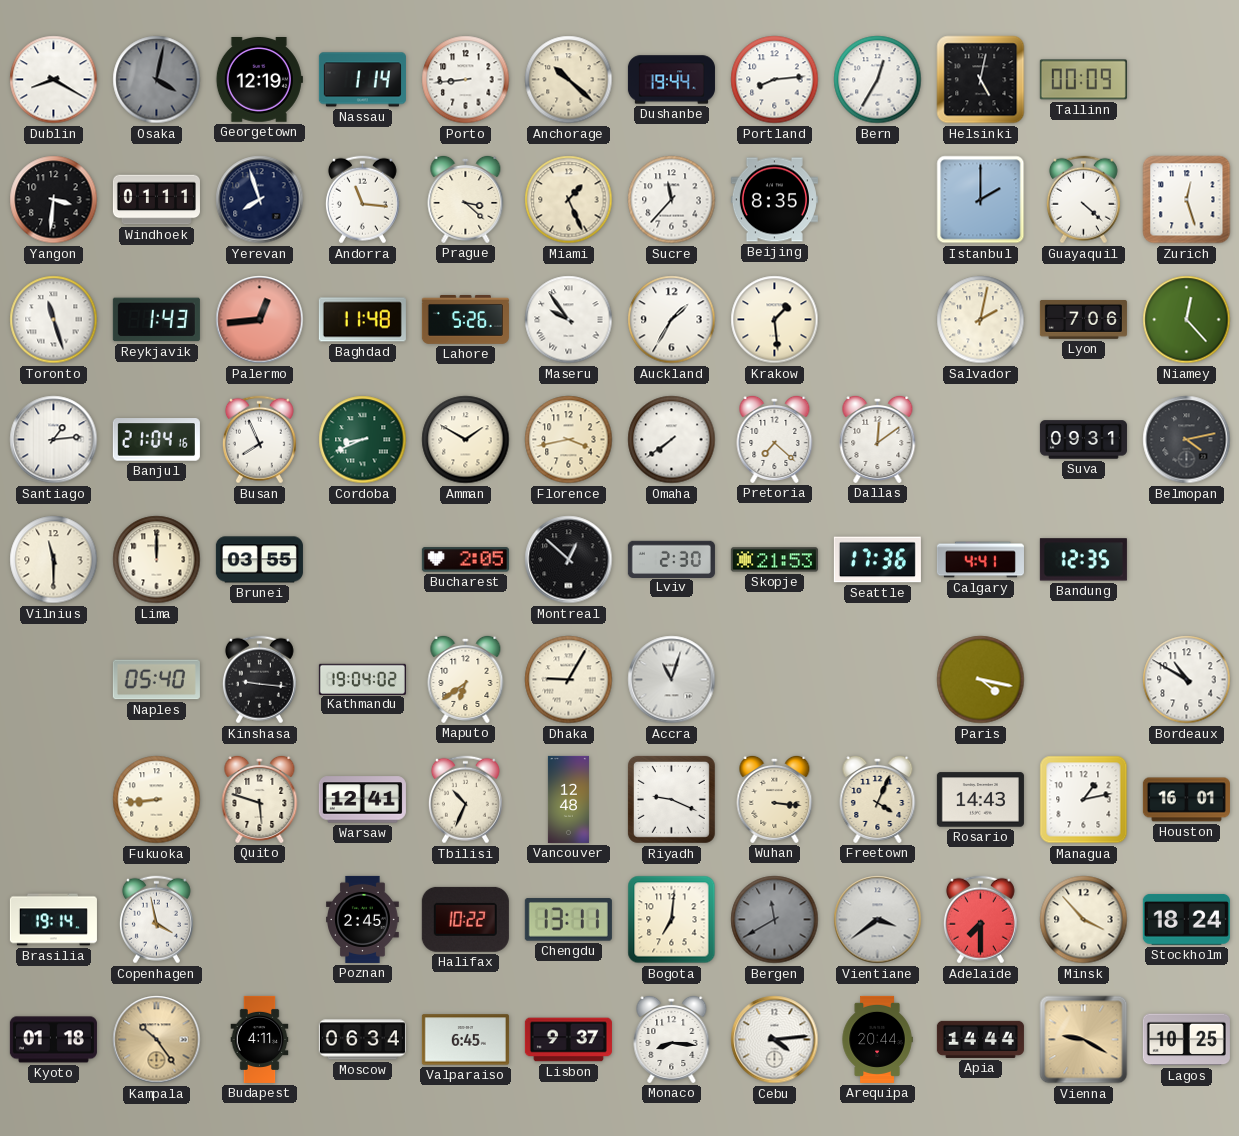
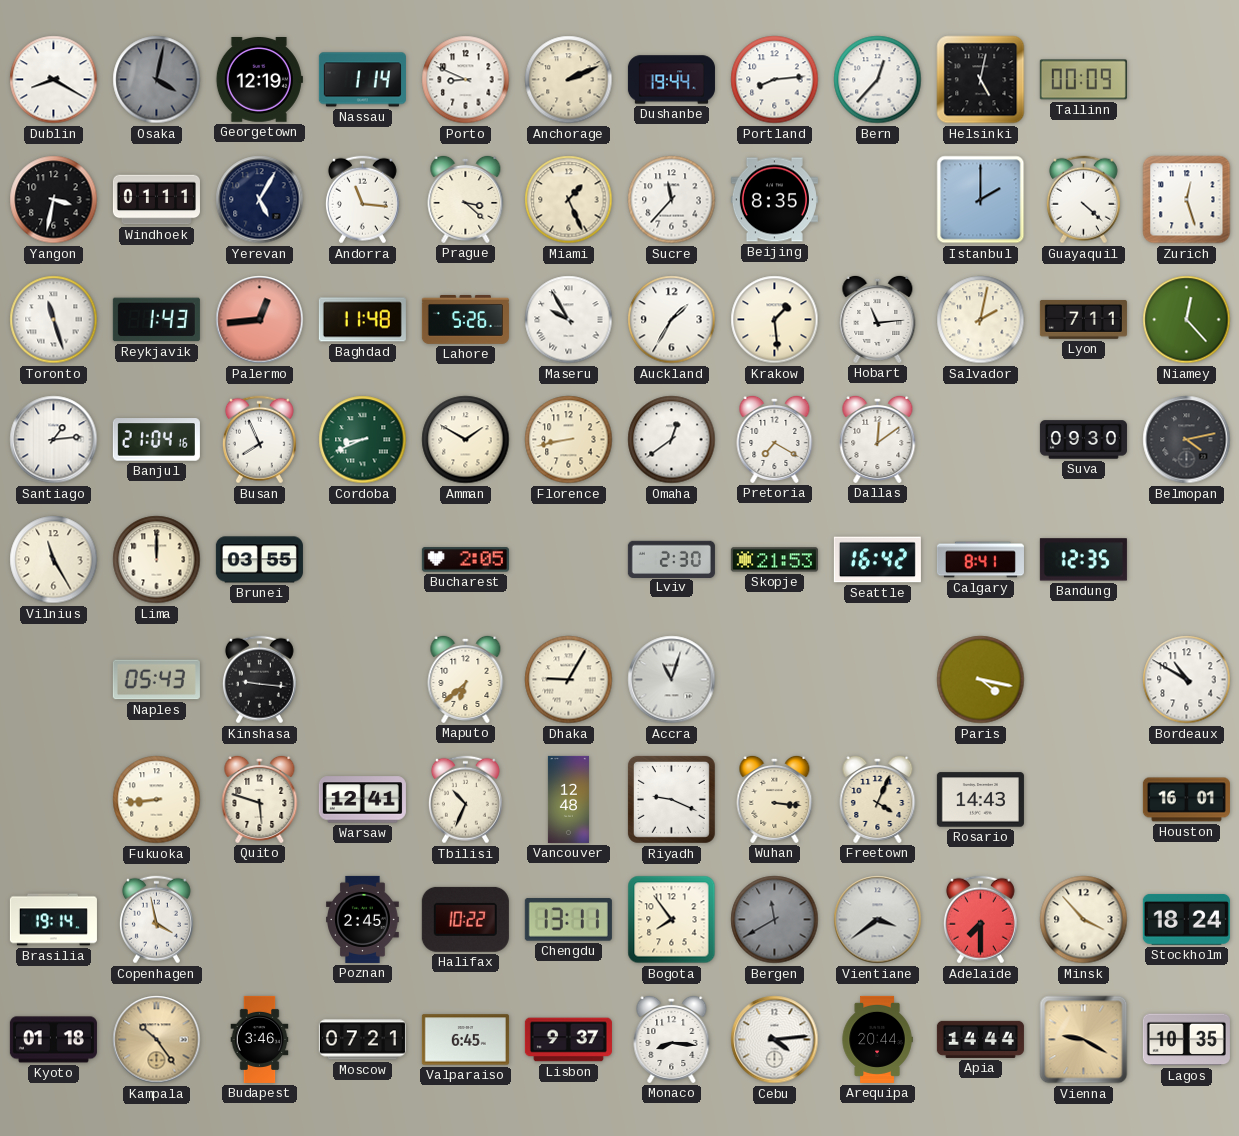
Porto: 8:44 -> 8:49
Anchorage: 10:22 -> 2:11
Bern: 12:35 -> 12:37
Yangon: 3:31 -> 3:32
Yerevan: 7:57 -> 5:05
Maseru: 9:54 -> 9:55
Hobart: none -> 11:14
Lyon: 7:06 -> 7:11
Florence: 3:43 -> 8:43
Omaha: 7:39 -> 12:39
Pretoria: 7:22 -> 7:20
Suva: 09:31 -> 09:30
Vilnius: 11:30 -> 11:25
Montreal: 12:52 -> none
Seattle: 17:36 -> 16:42
Calgary: 4:41 -> 8:41
Naples: 05:40 -> 05:43
Kathmandu: 19:04 -> none
Maputo: 6:39 -> 6:38
Managua: 1:13 -> none
Bogota: 7:01 -> 7:54
Budapest: 4:11 -> 3:46
Moscow: 06:34 -> 07:21
Lagos: 10:25 -> 10:35
